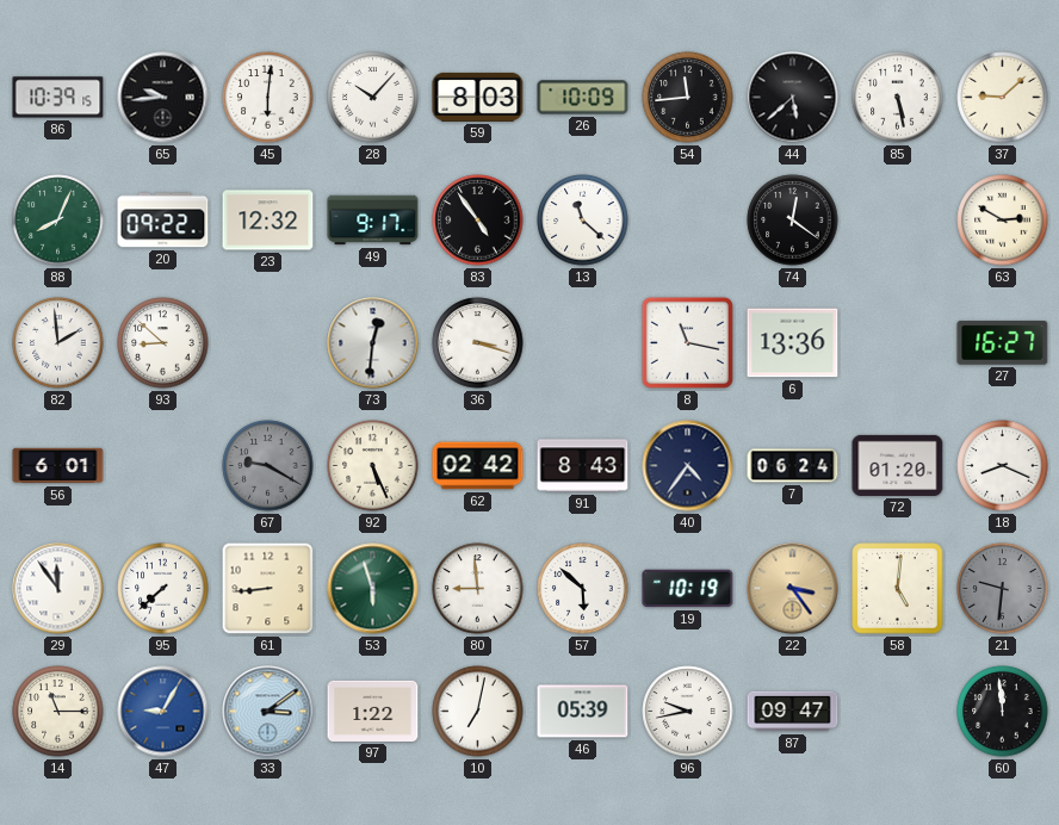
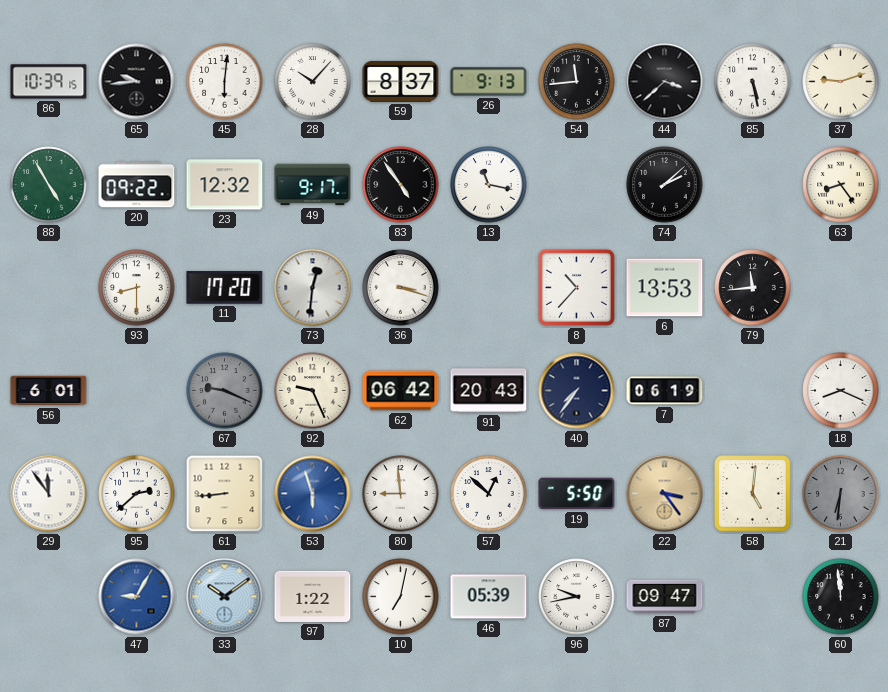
59: 8:03 -> 8:37
26: 10:09 -> 9:13
44: 5:38 -> 3:38
37: 9:08 -> 9:12
88: 8:04 -> 4:55
13: 11:22 -> 11:17
74: 12:21 -> 2:08
63: 2:50 -> 8:24
82: 1:59 -> none
93: 8:52 -> 8:30
11: none -> 17:20
8: 11:17 -> 10:37
6: 13:36 -> 13:53
79: none -> 11:44
27: 16:27 -> none
67: 9:20 -> 9:19
92: 5:26 -> 9:26
62: 02:42 -> 06:42
91: 8:43 -> 20:43
40: 4:36 -> 7:36
7: 06:24 -> 06:19
72: 01:20 -> none
95: 7:38 -> 2:38
53 dial: green -> blue
57: 5:52 -> 12:52
19: 10:19 -> 5:50
21: 9:31 -> 6:31
14: 11:15 -> none
33: 3:09 -> 10:09
